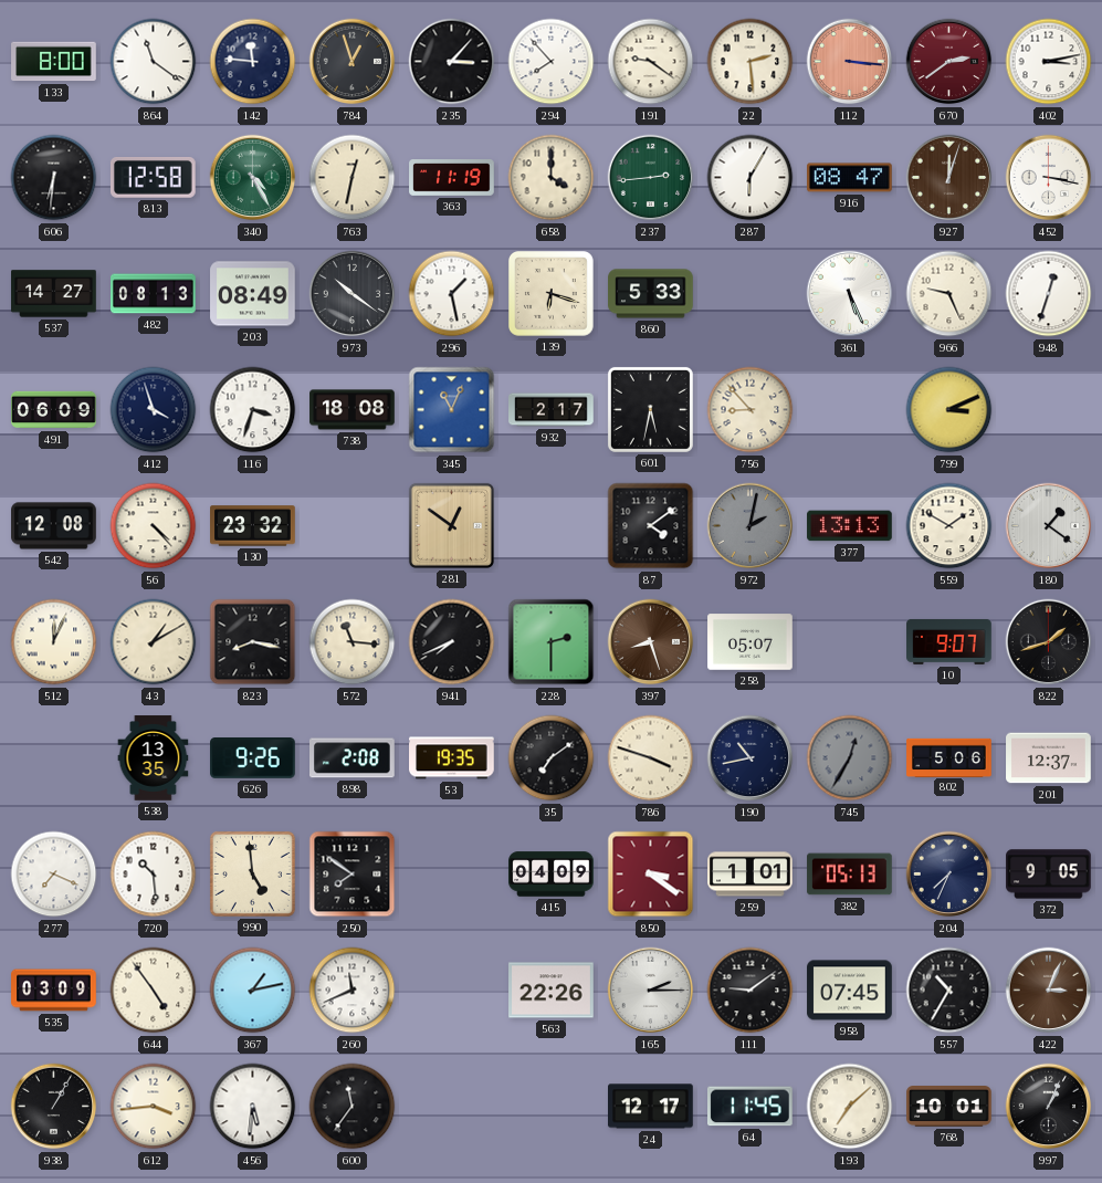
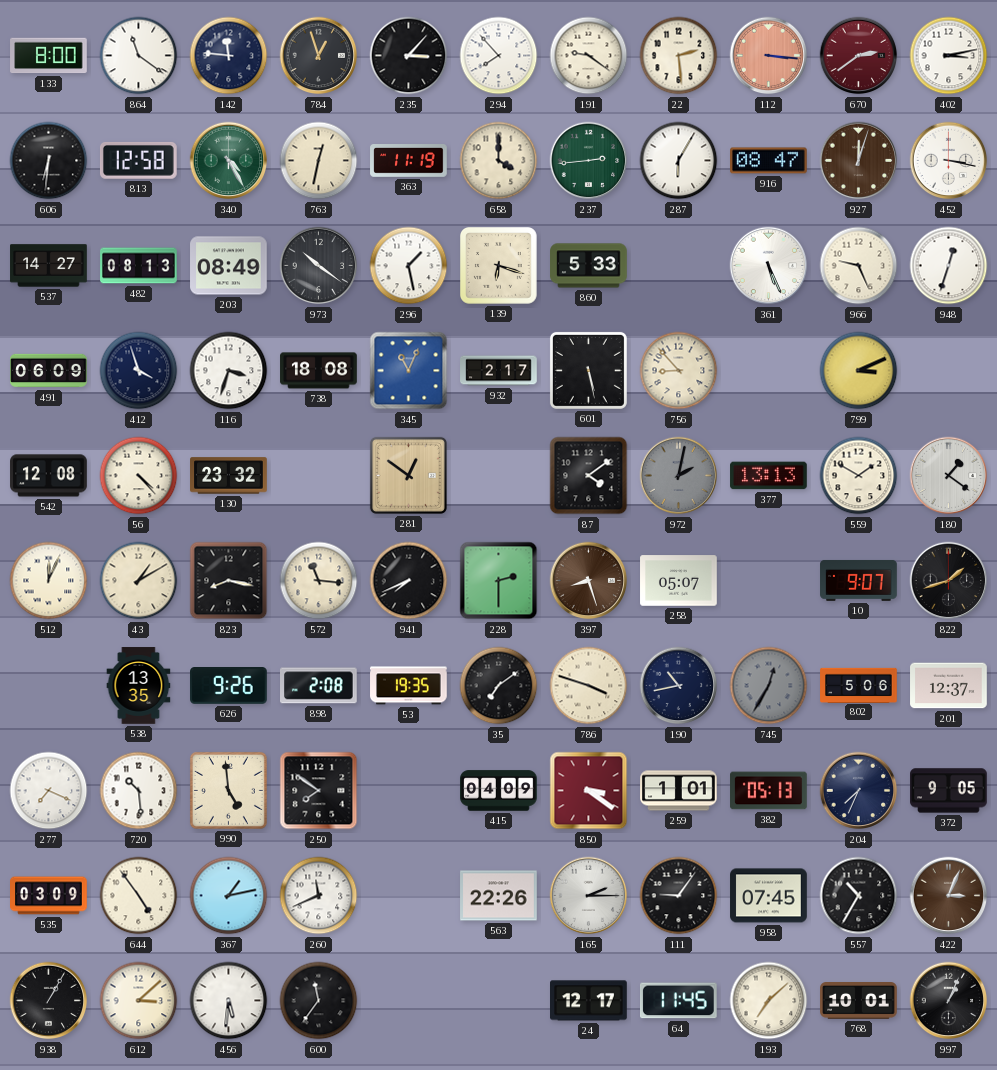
601: 5:32 -> 5:28
111: 9:09 -> 9:06
612: 3:44 -> 3:08
